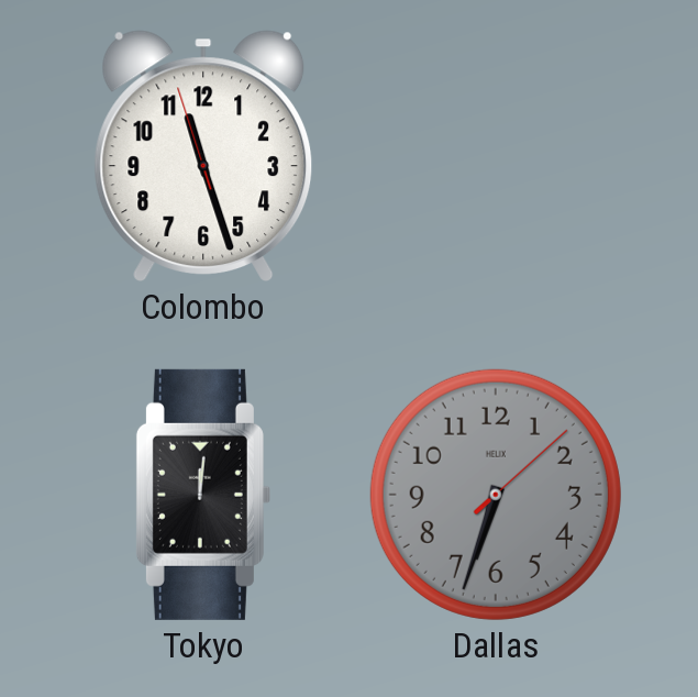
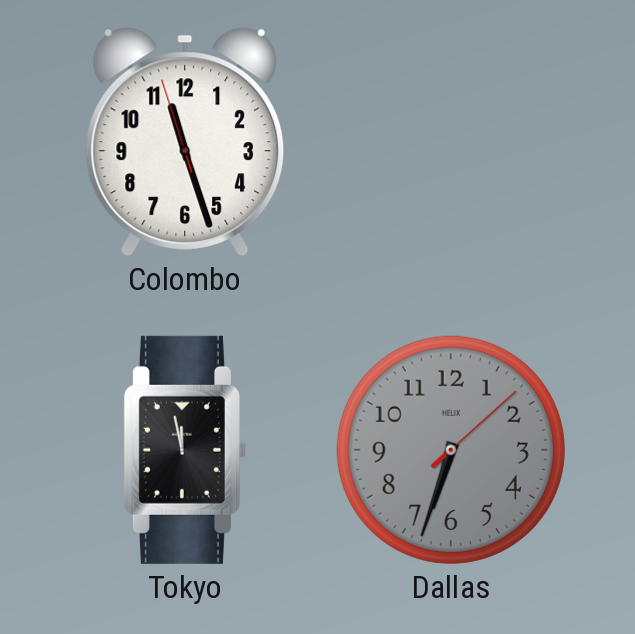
Tokyo: 12:01 -> 11:58
